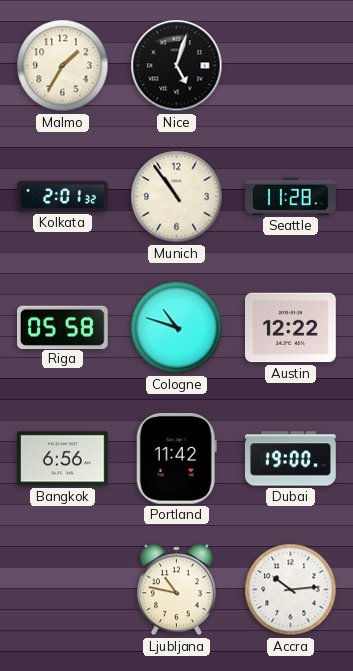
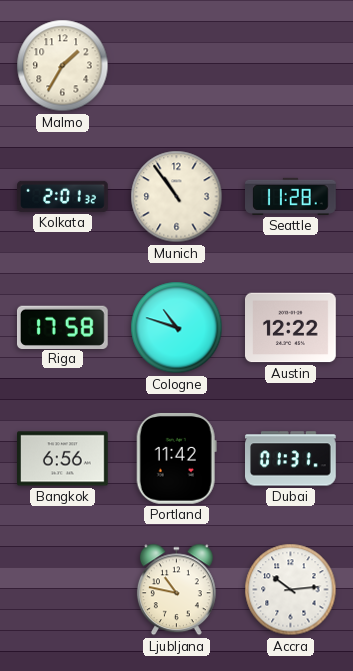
Nice: 5:03 -> none
Riga: 05:58 -> 17:58
Dubai: 19:00 -> 01:31
